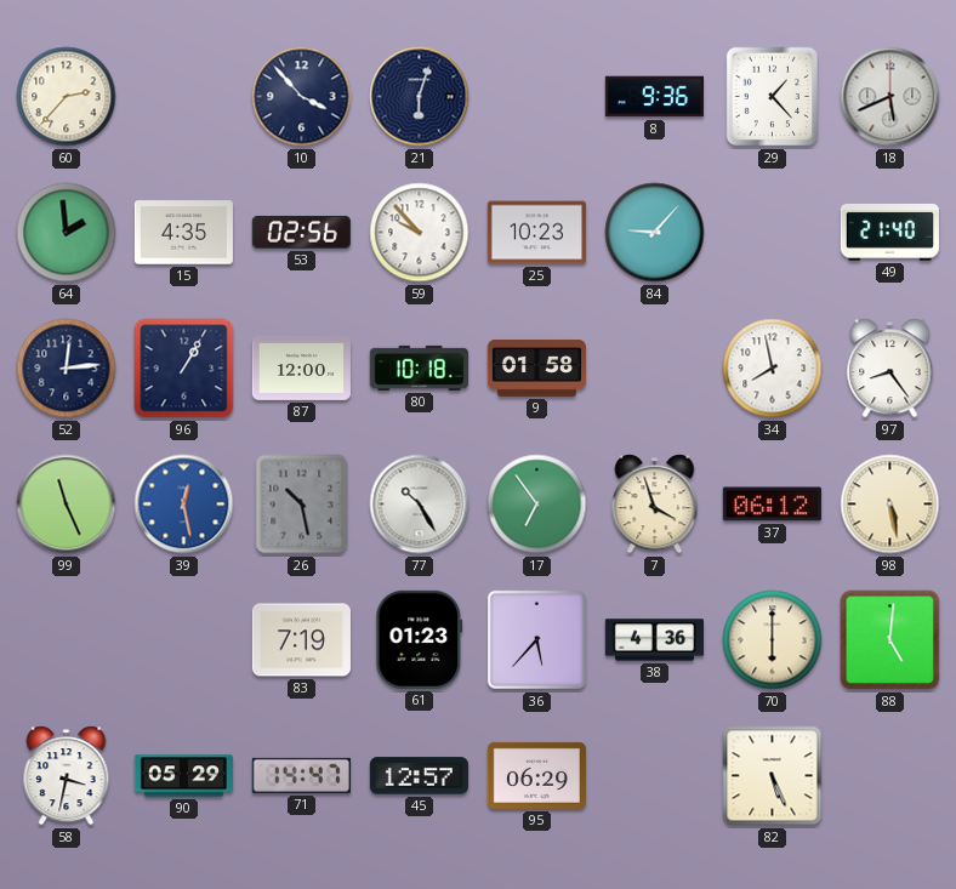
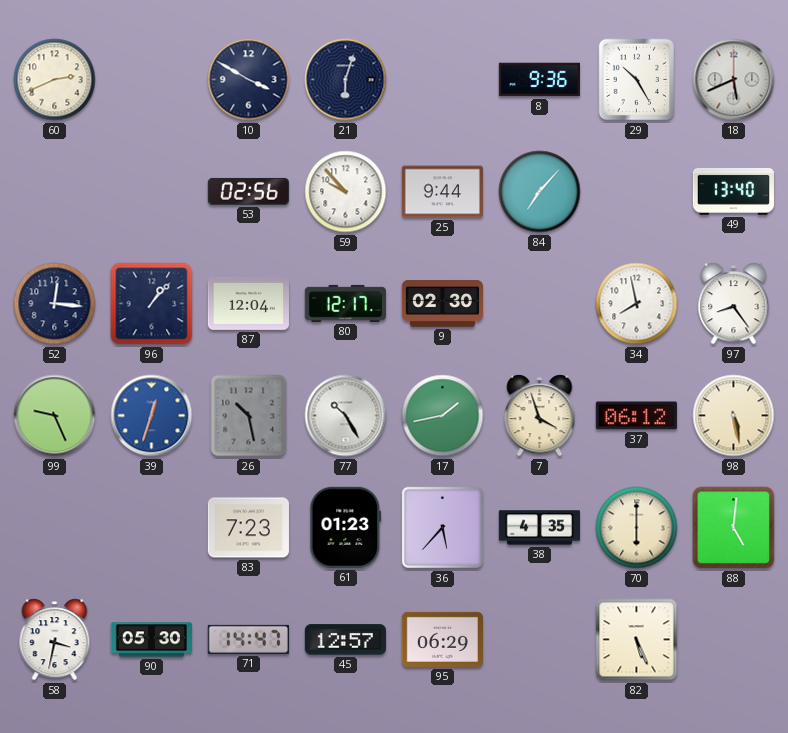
60: 2:37 -> 2:41
10: 3:53 -> 3:50
29: 1:23 -> 10:25
64: 1:59 -> none
15: 4:35 -> none
25: 10:23 -> 9:44
84: 9:07 -> 7:07
49: 21:40 -> 13:40
52: 12:14 -> 12:16
96: 1:05 -> 1:07
87: 12:00 -> 12:04
80: 10:18 -> 12:17
9: 01:58 -> 02:30
99: 11:26 -> 9:26
39: 12:28 -> 12:33
17: 6:54 -> 1:43
83: 7:19 -> 7:23
38: 4:36 -> 4:35
90: 05:29 -> 05:30
